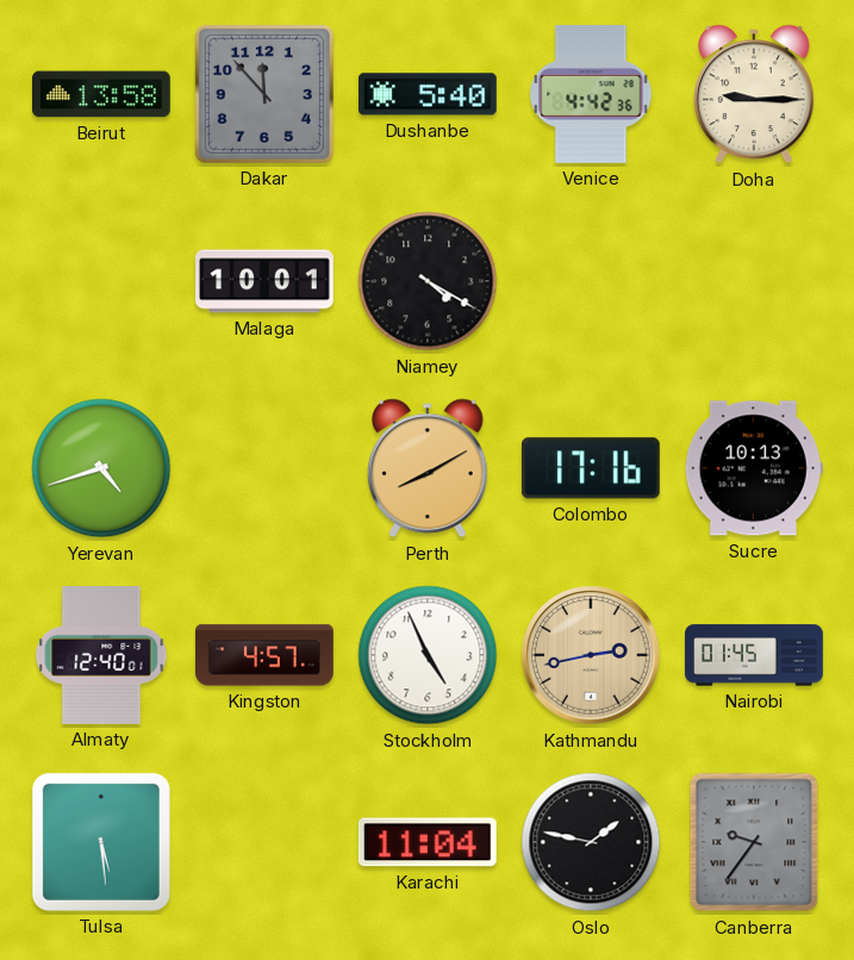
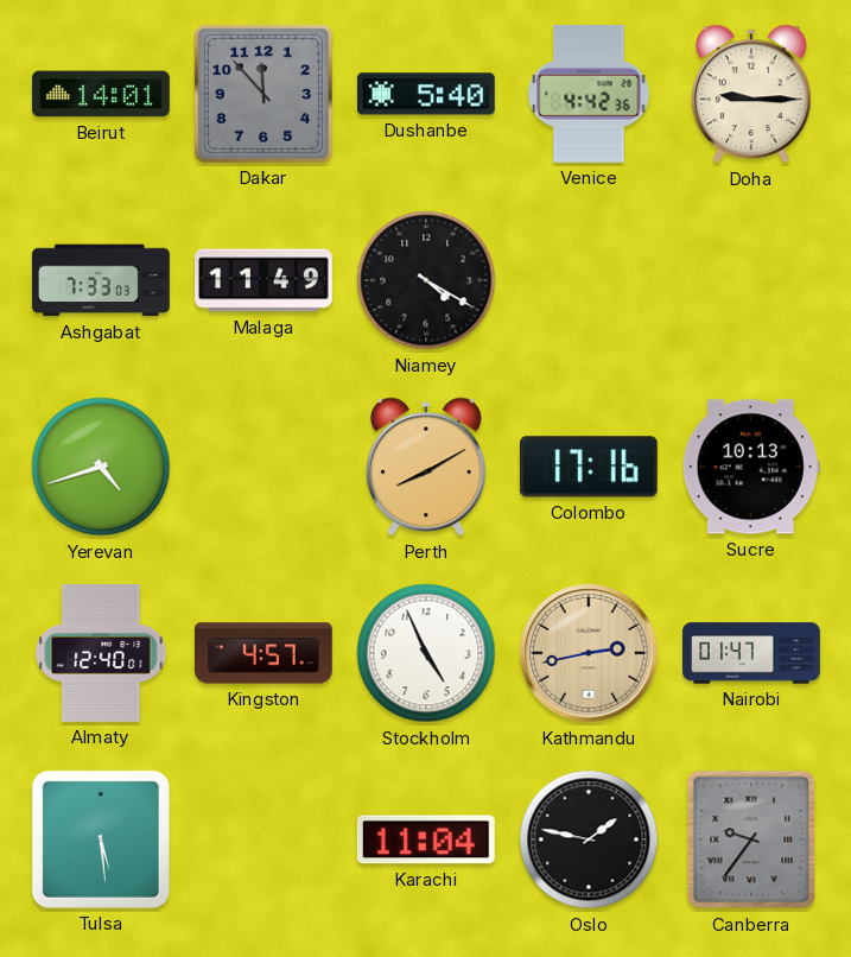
Beirut: 13:58 -> 14:01
Ashgabat: none -> 7:33
Malaga: 10:01 -> 11:49
Nairobi: 01:45 -> 01:47
